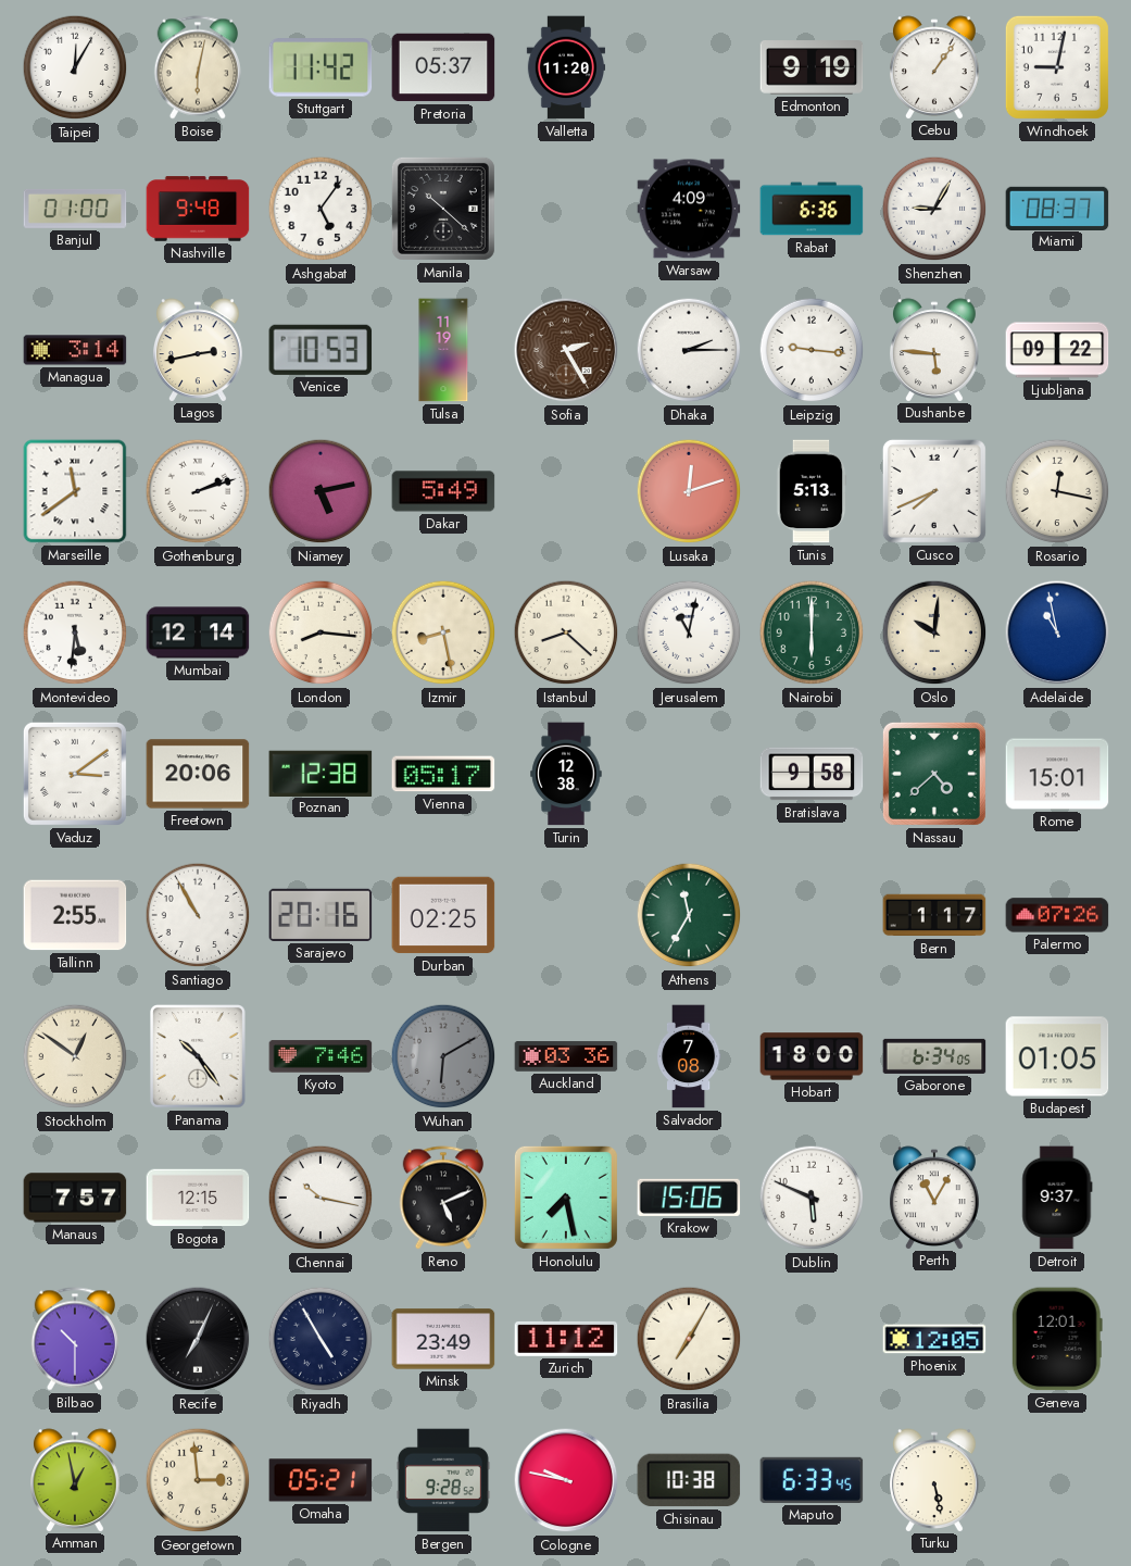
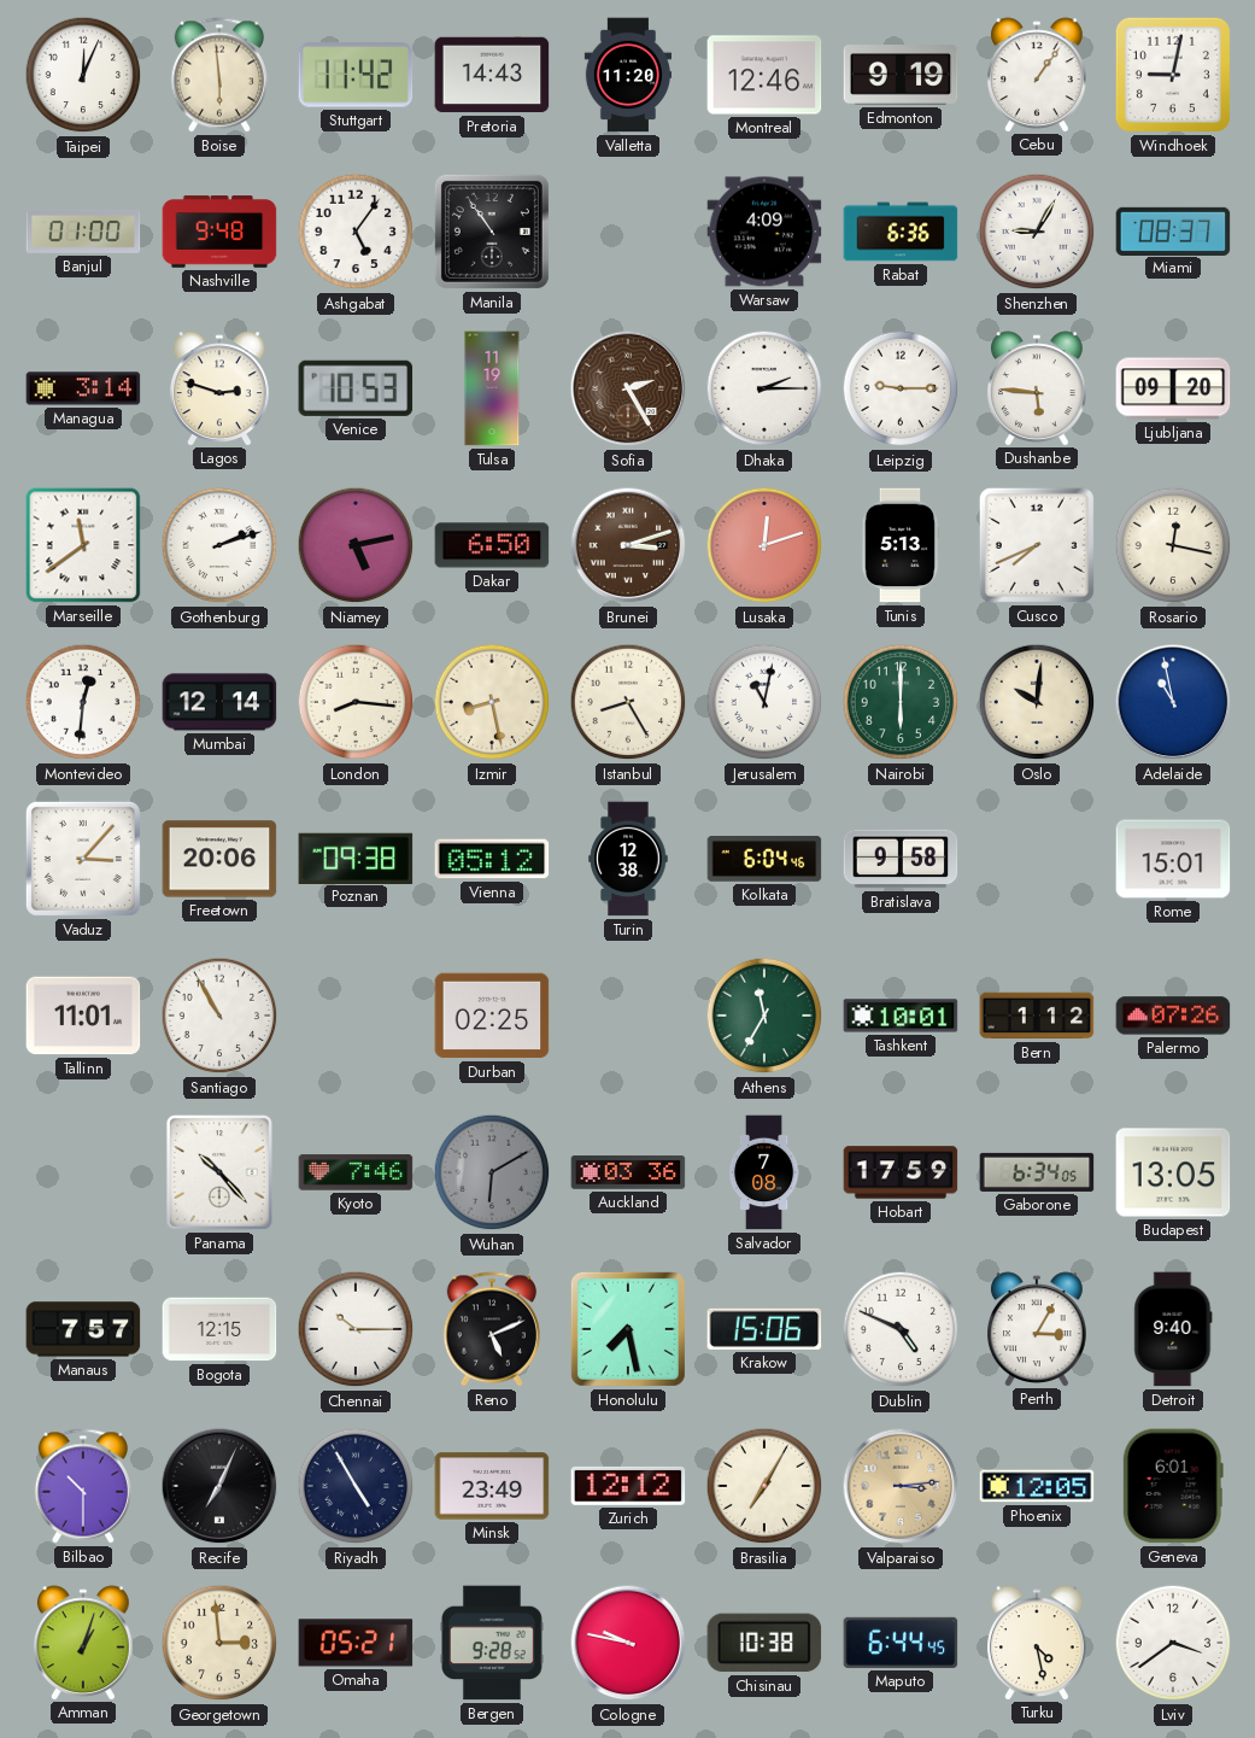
Taipei: 12:05 -> 12:04
Boise: 6:02 -> 5:59
Pretoria: 05:37 -> 14:43
Montreal: none -> 12:46
Manila: 10:22 -> 10:54
Lagos: 2:43 -> 2:48
Leipzig: 9:16 -> 9:15
Ljubljana: 09:22 -> 09:20
Dakar: 5:49 -> 6:50
Brunei: none -> 3:12
Montevideo: 5:31 -> 12:31
Istanbul: 8:22 -> 8:25
Vaduz: 3:09 -> 3:07
Poznan: 12:38 -> 09:38
Vienna: 05:17 -> 05:12
Kolkata: none -> 6:04
Nassau: 4:38 -> none
Tallinn: 2:55 -> 11:01
Sarajevo: 20:16 -> none
Tashkent: none -> 10:01
Bern: 1:17 -> 1:12
Stockholm: 12:51 -> none
Panama: 10:24 -> 10:23
Hobart: 18:00 -> 17:59
Budapest: 01:05 -> 13:05
Chennai: 10:17 -> 10:15
Dublin: 5:49 -> 4:49
Perth: 11:05 -> 3:05
Detroit: 9:37 -> 9:40
Zurich: 11:12 -> 12:12
Valparaiso: none -> 3:14
Geneva: 12:01 -> 6:01
Amman: 12:58 -> 1:03
Maputo: 6:33 -> 6:44
Turku: 5:28 -> 4:28
Lviv: none -> 3:39
